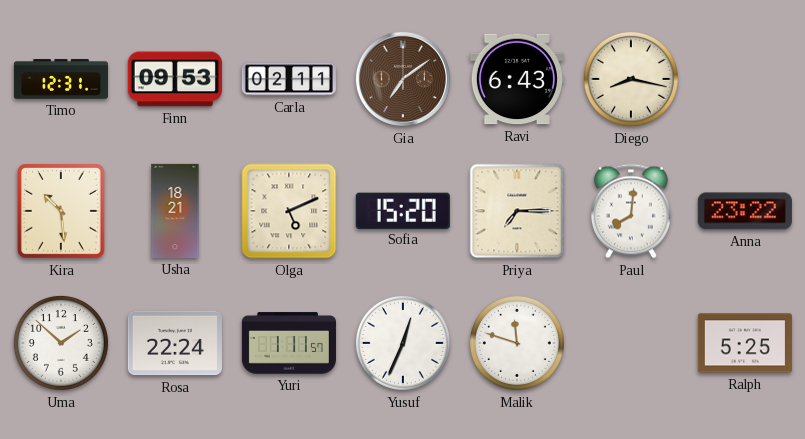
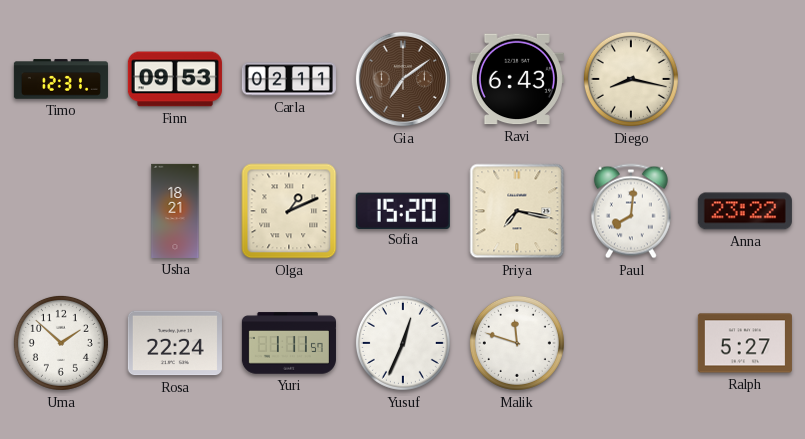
Kira: 10:29 -> none
Olga: 5:11 -> 1:11
Priya: 7:15 -> 7:17
Ralph: 5:25 -> 5:27
